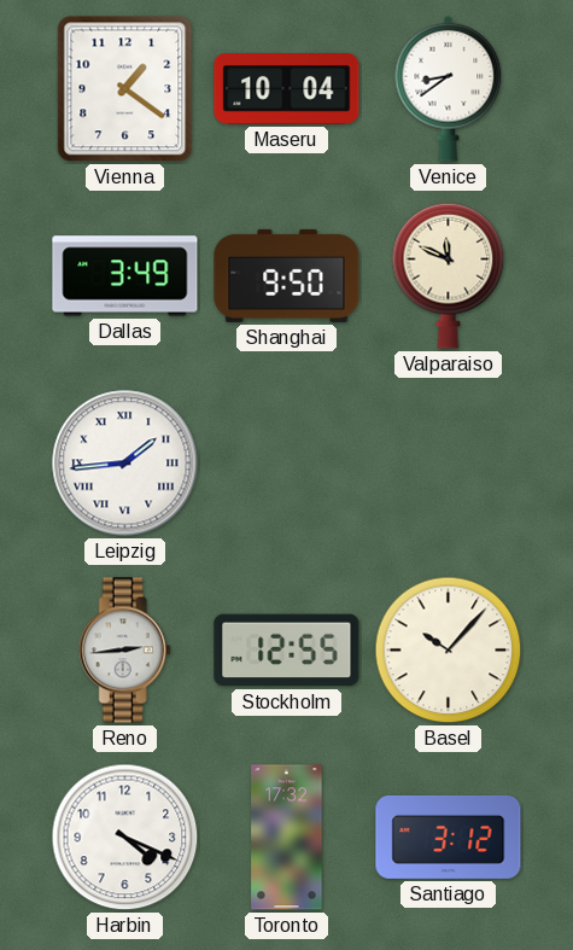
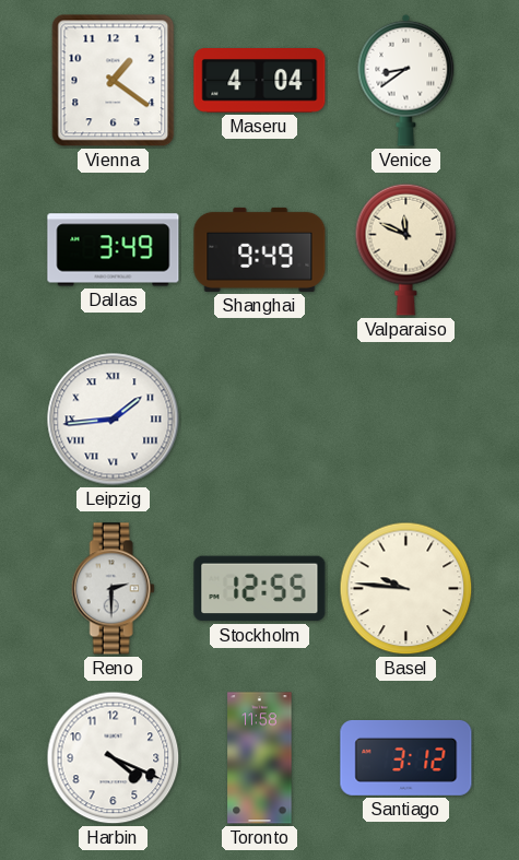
Maseru: 10:04 -> 4:04
Shanghai: 9:50 -> 9:49
Reno: 2:44 -> 2:30
Basel: 10:07 -> 9:46
Toronto: 17:32 -> 11:58
